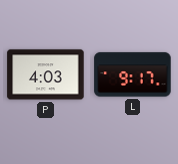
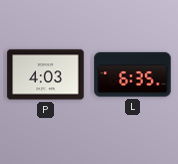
L: 9:17 -> 6:35
